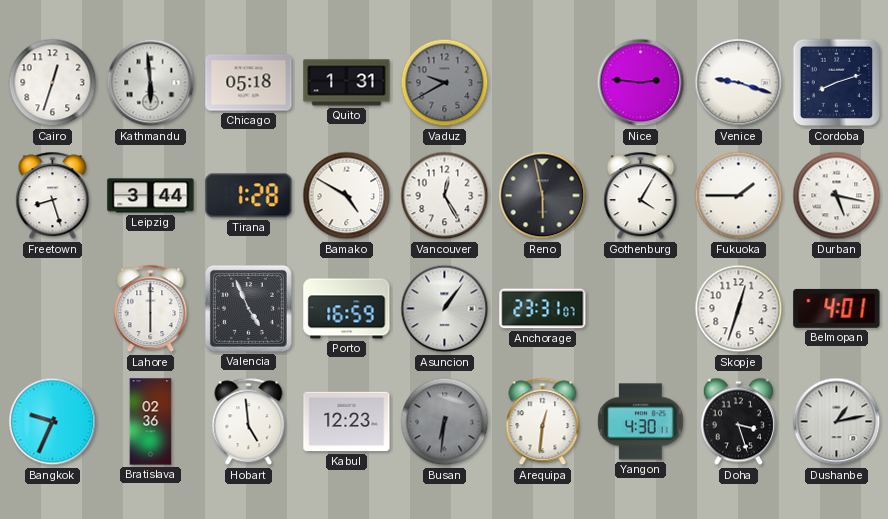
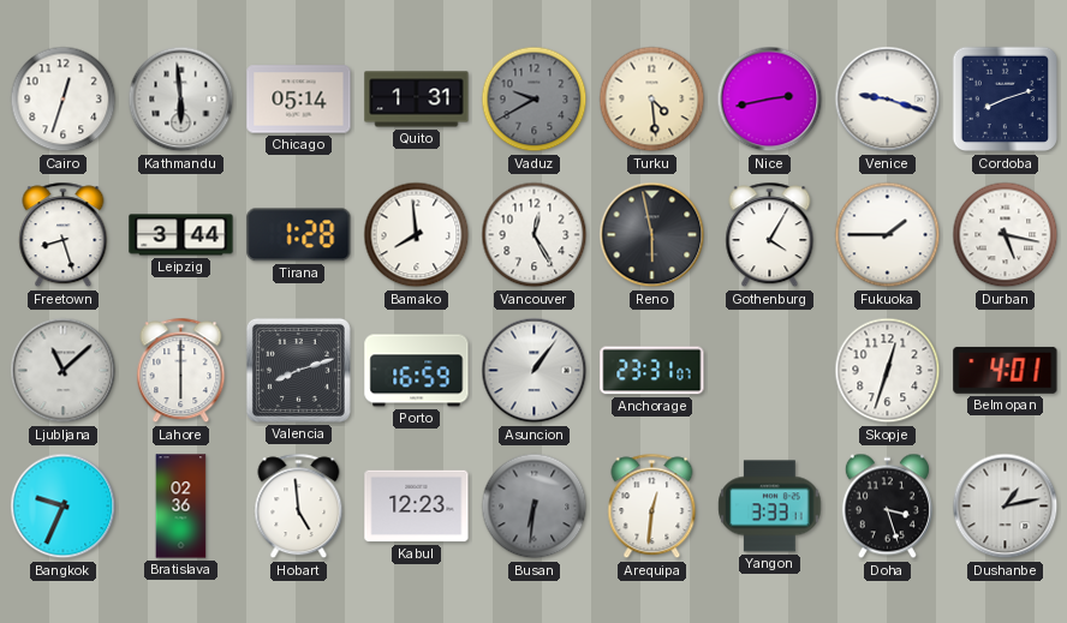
Chicago: 05:18 -> 05:14
Turku: none -> 4:29
Nice: 2:46 -> 2:43
Bamako: 4:50 -> 7:59
Ljubljana: none -> 11:08
Valencia: 4:56 -> 8:12
Yangon: 4:30 -> 3:33
